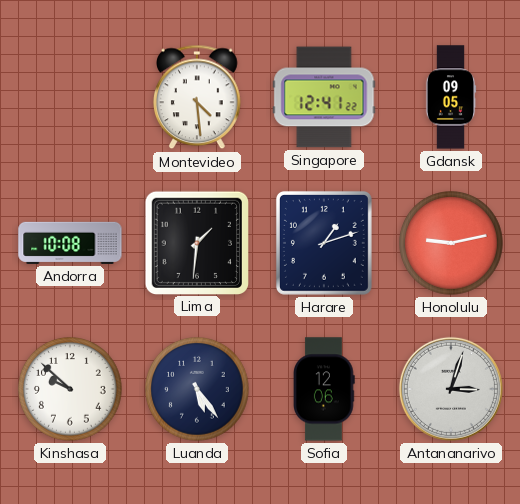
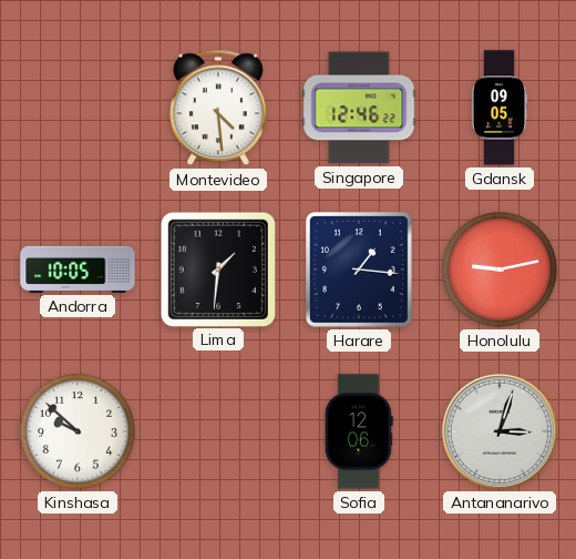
Singapore: 12:41 -> 12:46
Andorra: 10:08 -> 10:05
Harare: 1:12 -> 1:16
Luanda: 5:24 -> none
